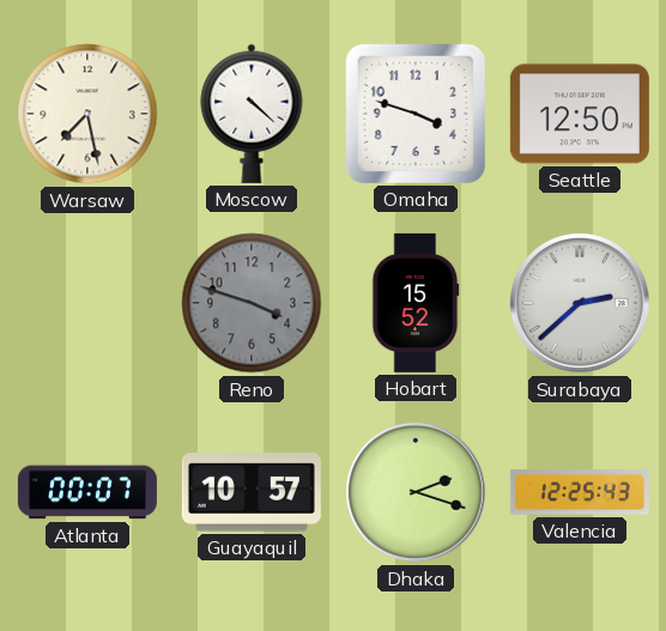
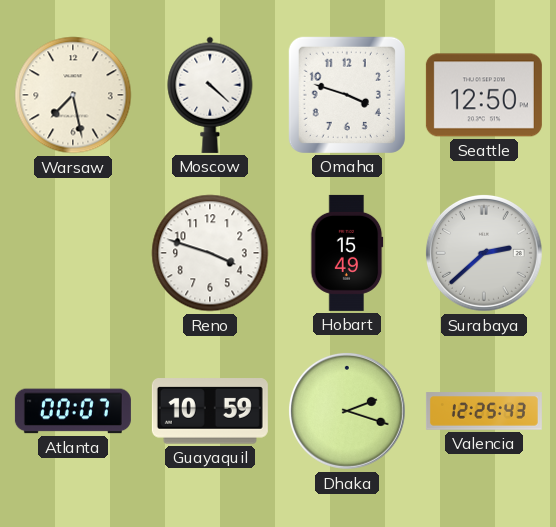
Reno dial: grey -> white
Hobart: 15:52 -> 15:49
Guayaquil: 10:57 -> 10:59
